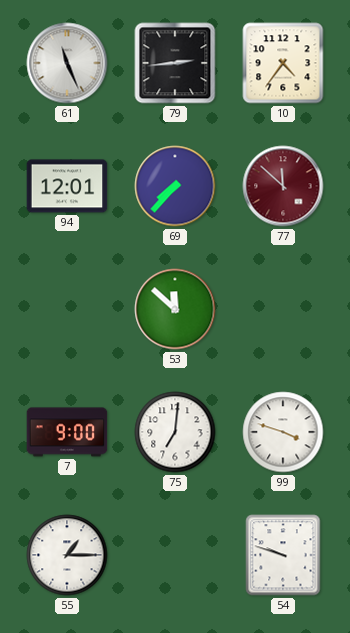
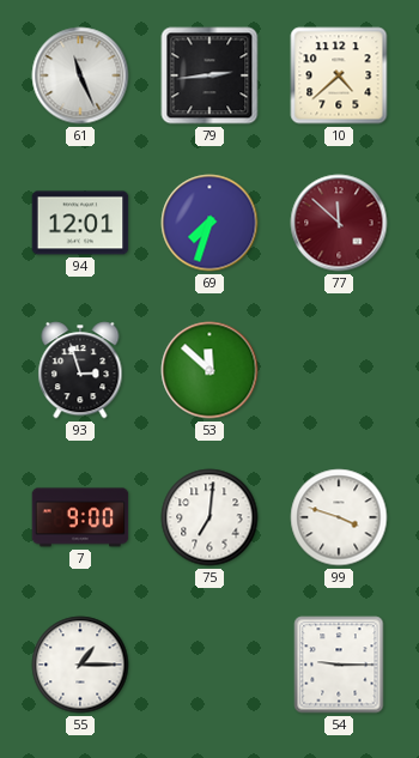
10: 4:36 -> 4:38
69: 7:37 -> 7:33
93: none -> 2:57
54: 9:48 -> 9:15
